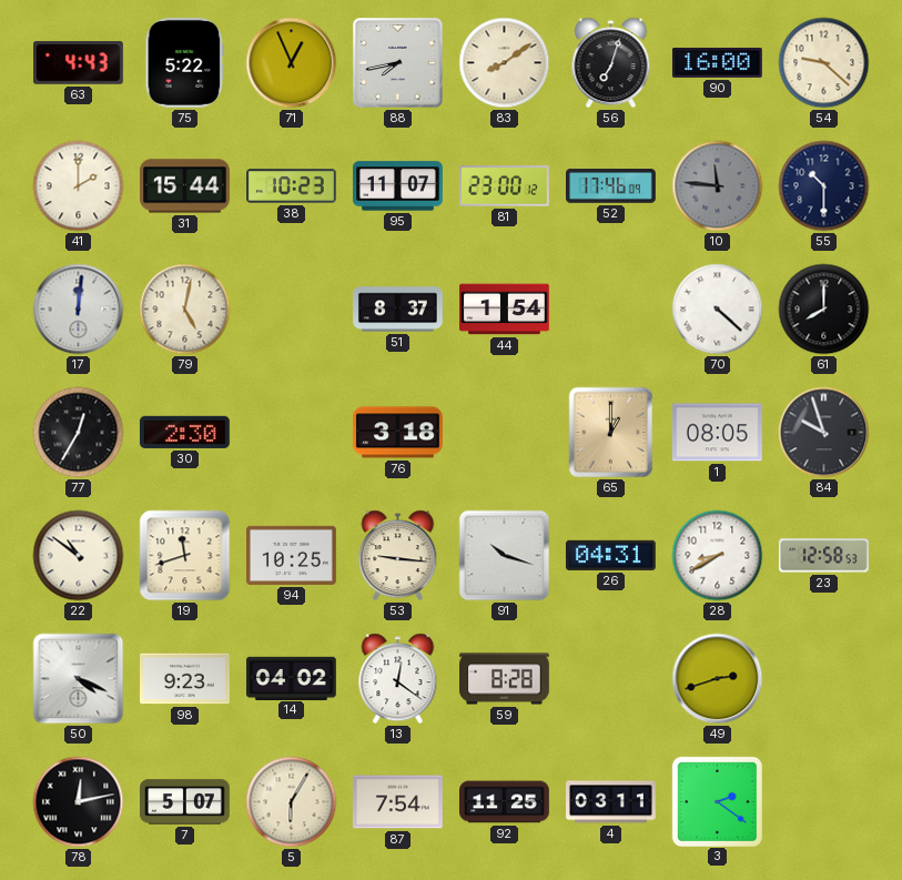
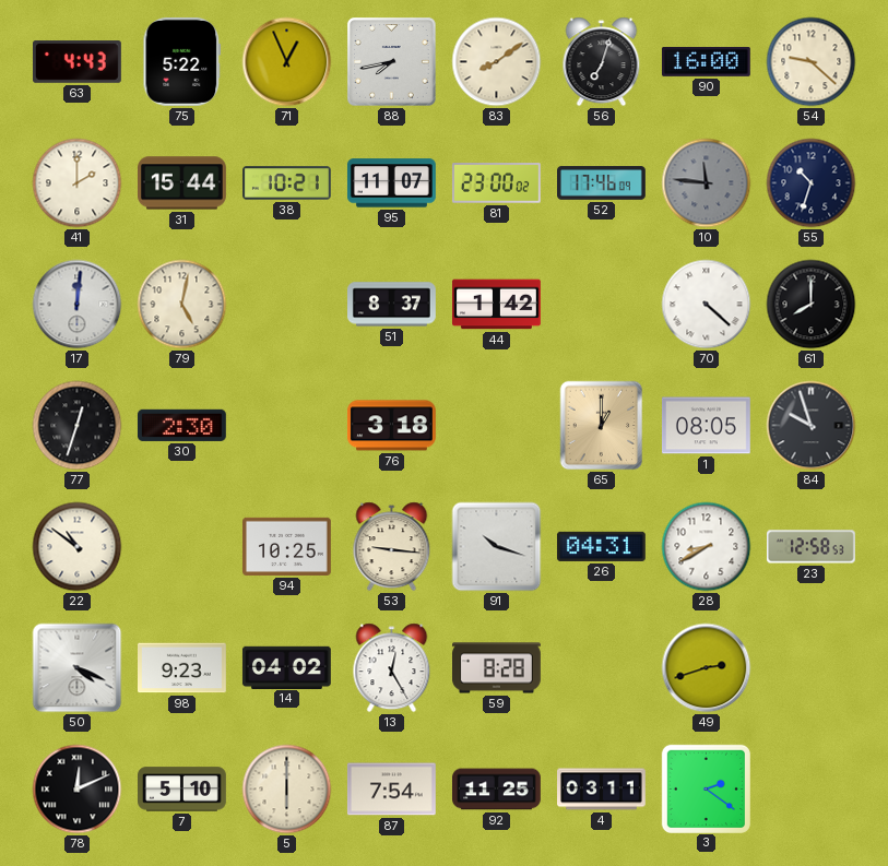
38: 10:23 -> 10:21
81: 23:00:12 -> 23:00:02
55: 10:30 -> 10:33
44: 1:54 -> 1:42
77: 12:35 -> 12:33
19: 11:42 -> none
13: 12:21 -> 12:25
78: 12:13 -> 12:11
7: 5:07 -> 5:10
5: 6:05 -> 6:00
